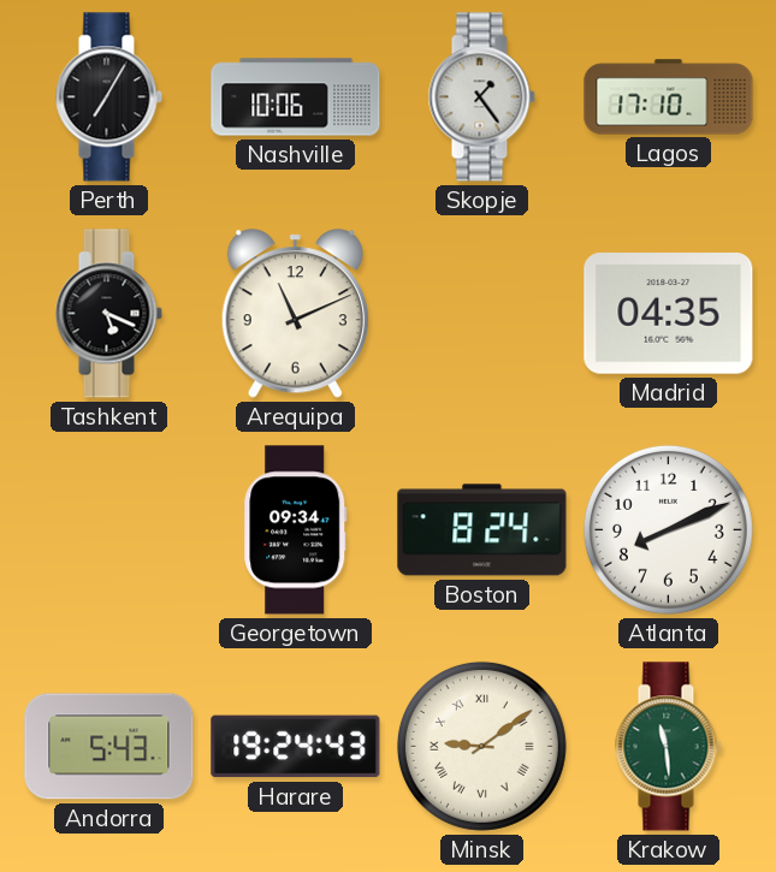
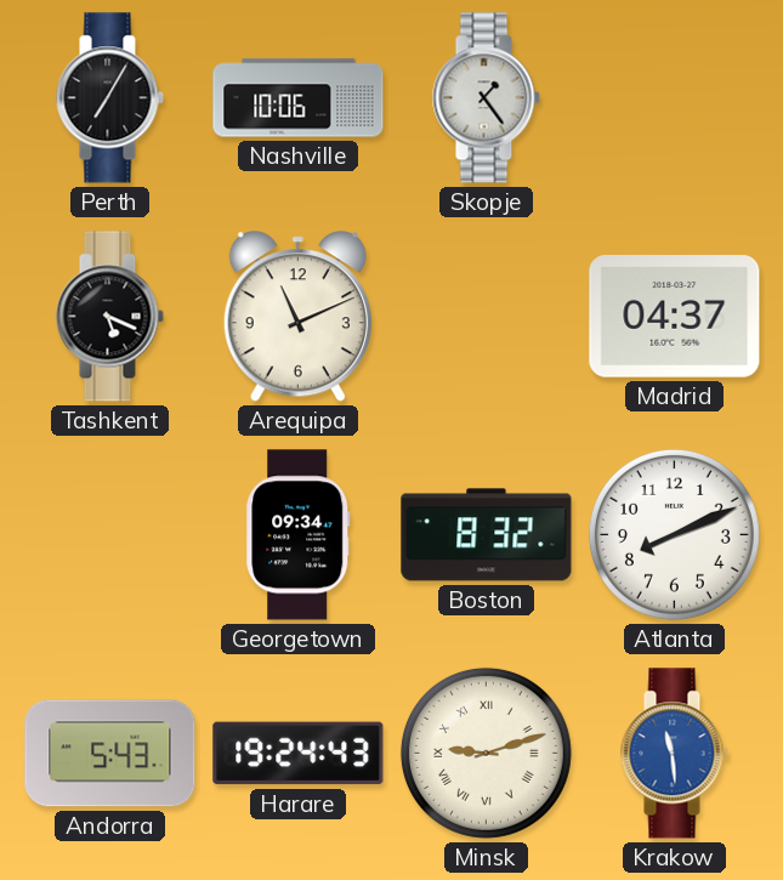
Lagos: 17:10 -> none
Madrid: 04:35 -> 04:37
Boston: 8:24 -> 8:32
Minsk: 9:09 -> 9:12
Krakow dial: green -> blue
